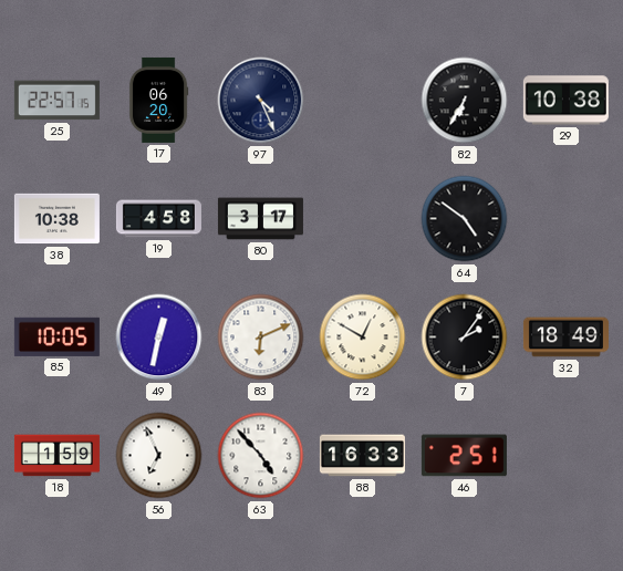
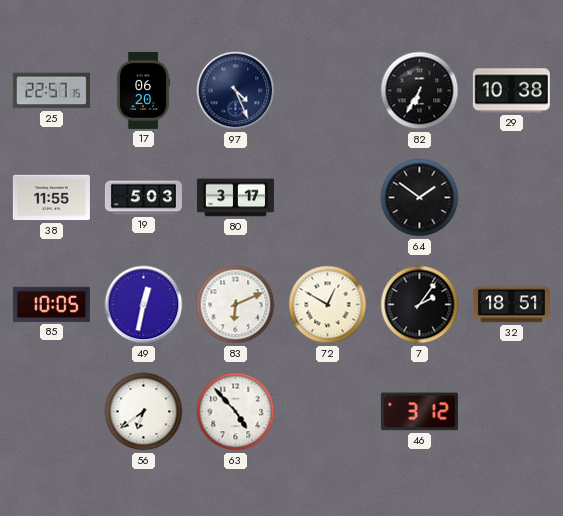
38: 10:38 -> 11:55
19: 4:58 -> 5:03
64: 4:51 -> 1:51
32: 18:49 -> 18:51
18: 1:59 -> none
56: 6:56 -> 6:39
88: 16:33 -> none
46: 2:51 -> 3:12
